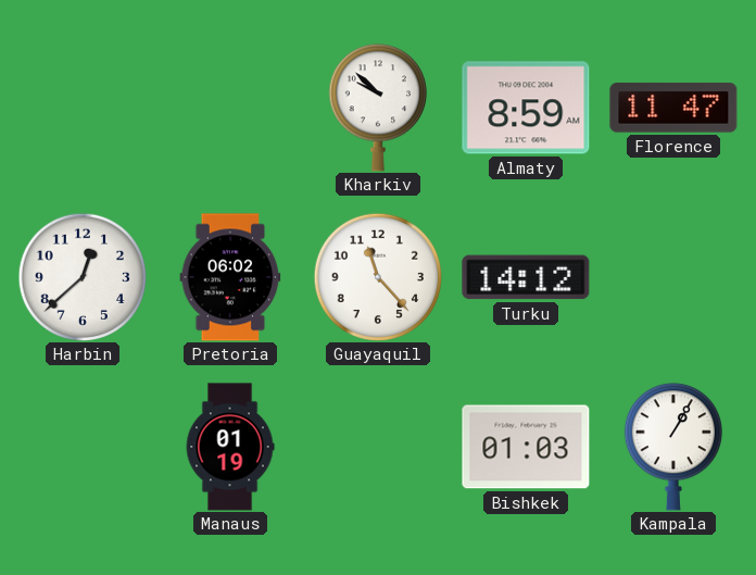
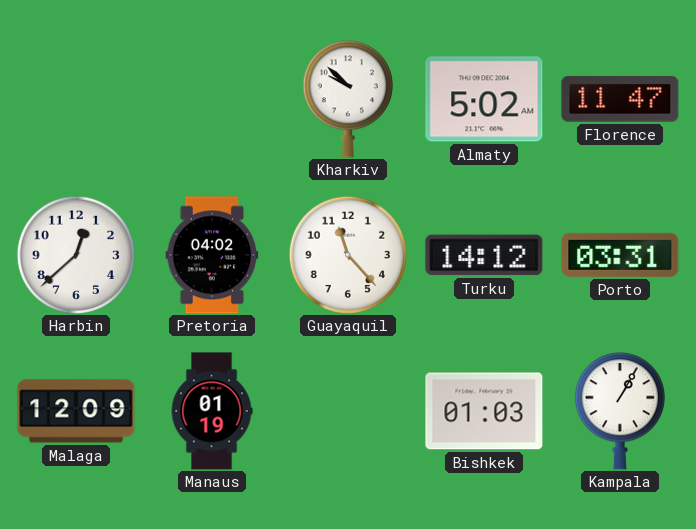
Almaty: 8:59 -> 5:02
Pretoria: 06:02 -> 04:02
Porto: none -> 03:31
Malaga: none -> 12:09
